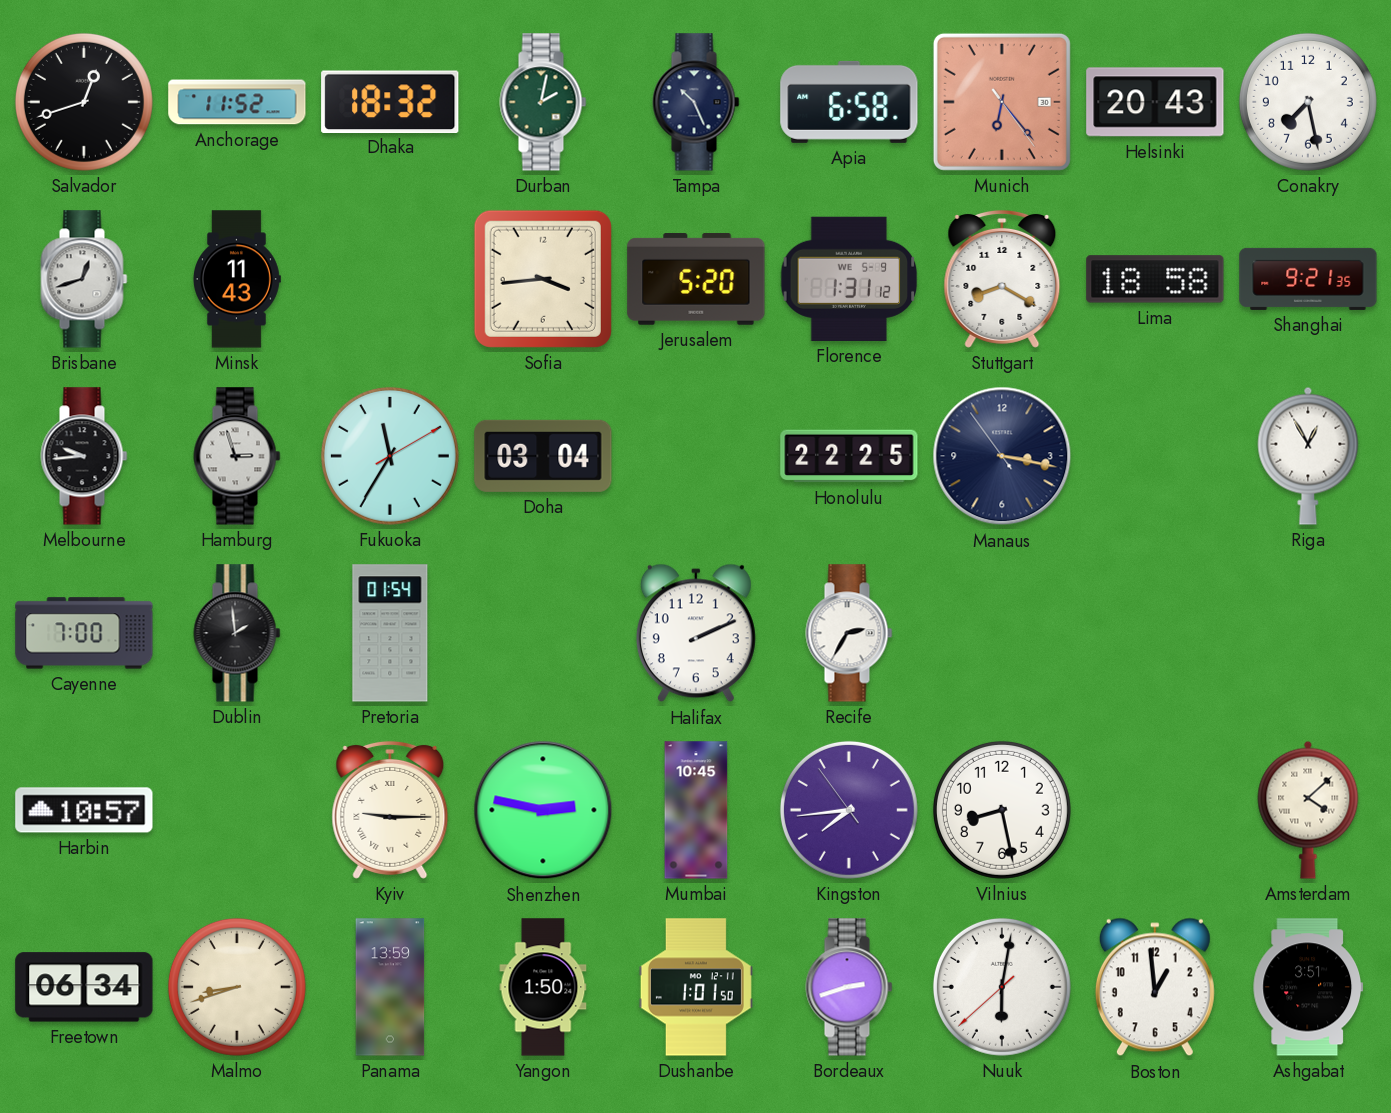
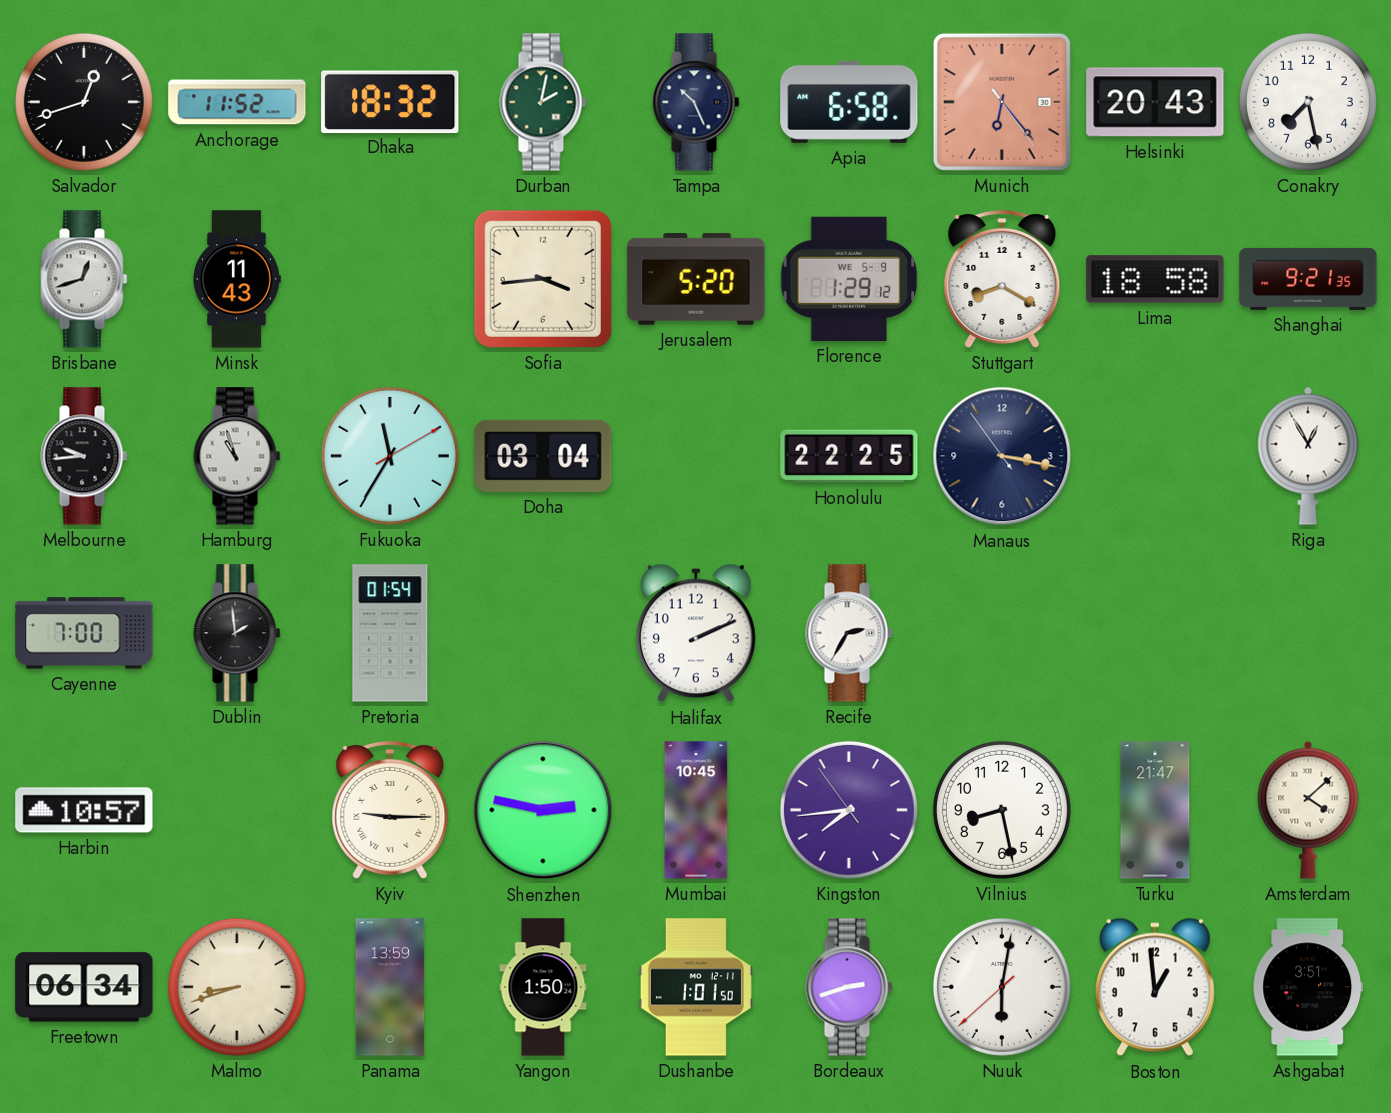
Florence: 1:31 -> 1:29
Hamburg: 2:57 -> 10:57
Turku: none -> 21:47
